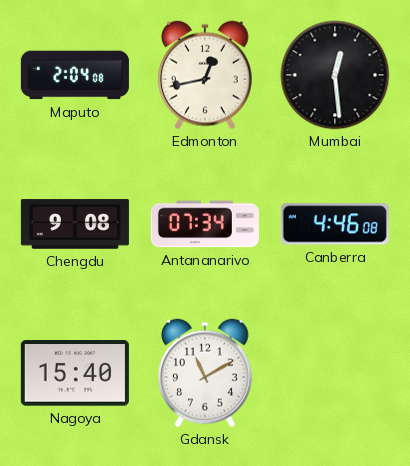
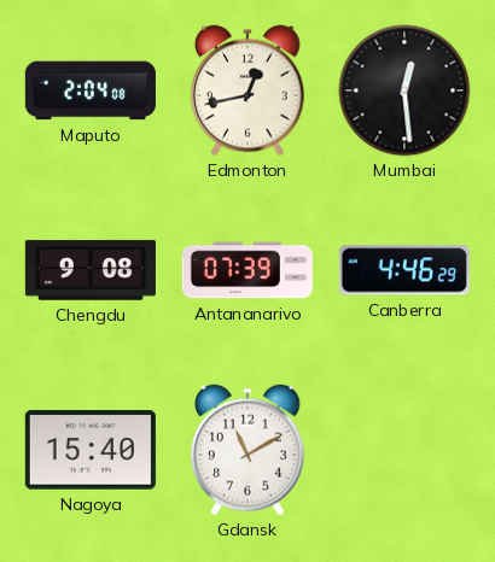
Antananarivo: 07:34 -> 07:39
Canberra: 4:46:08 -> 4:46:29
